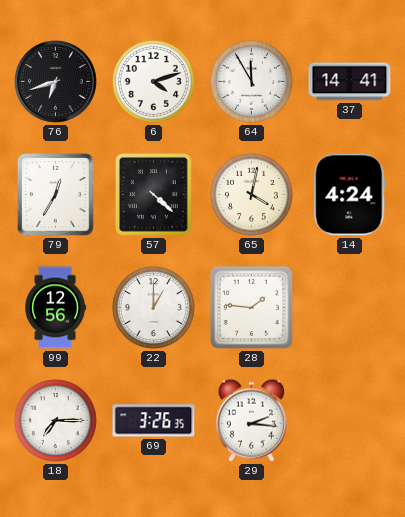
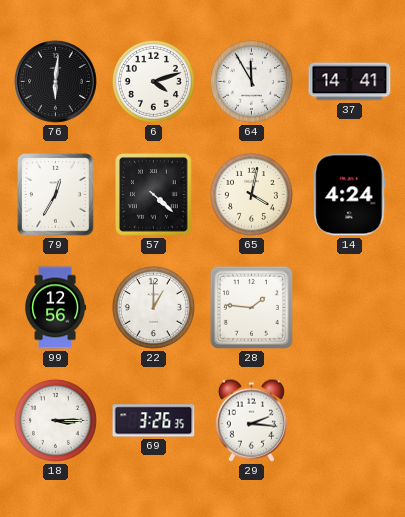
76: 6:42 -> 6:01
18: 7:15 -> 3:15
